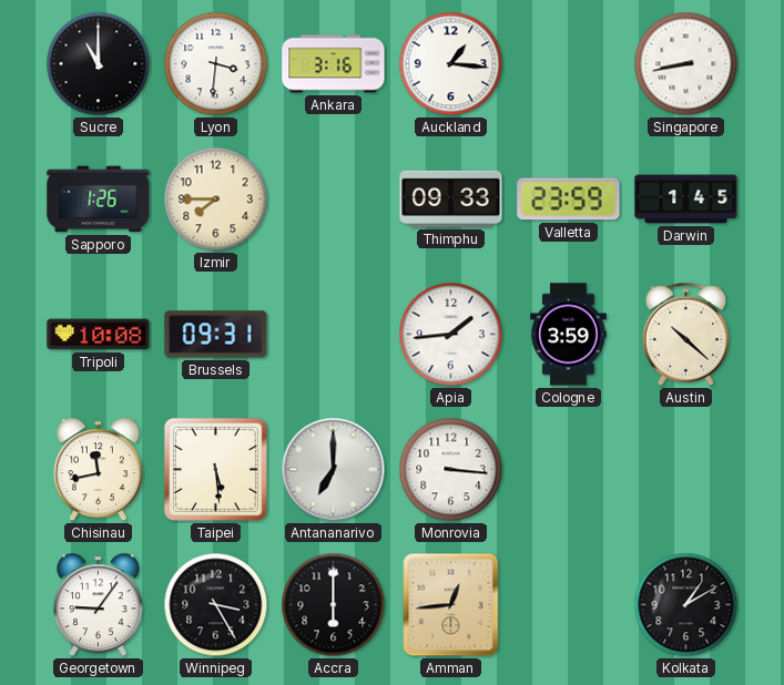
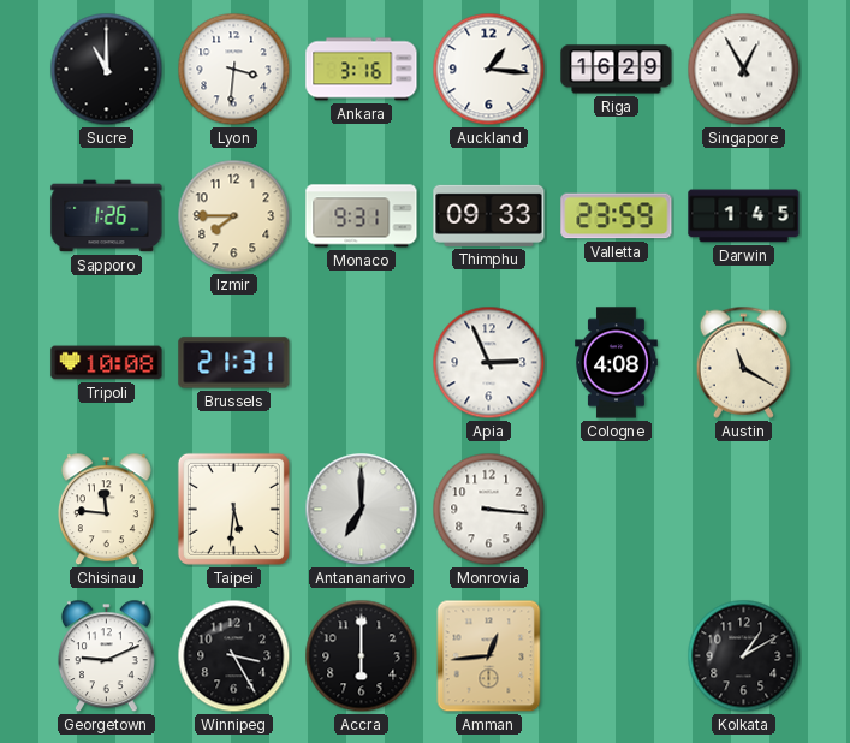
Riga: none -> 16:29
Singapore: 8:43 -> 12:55
Monaco: none -> 9:31
Brussels: 09:31 -> 21:31
Apia: 1:44 -> 2:56
Cologne: 3:59 -> 4:08
Austin: 10:22 -> 11:20
Chisinau: 11:43 -> 11:46
Taipei: 5:29 -> 5:31
Georgetown: 9:06 -> 9:11
